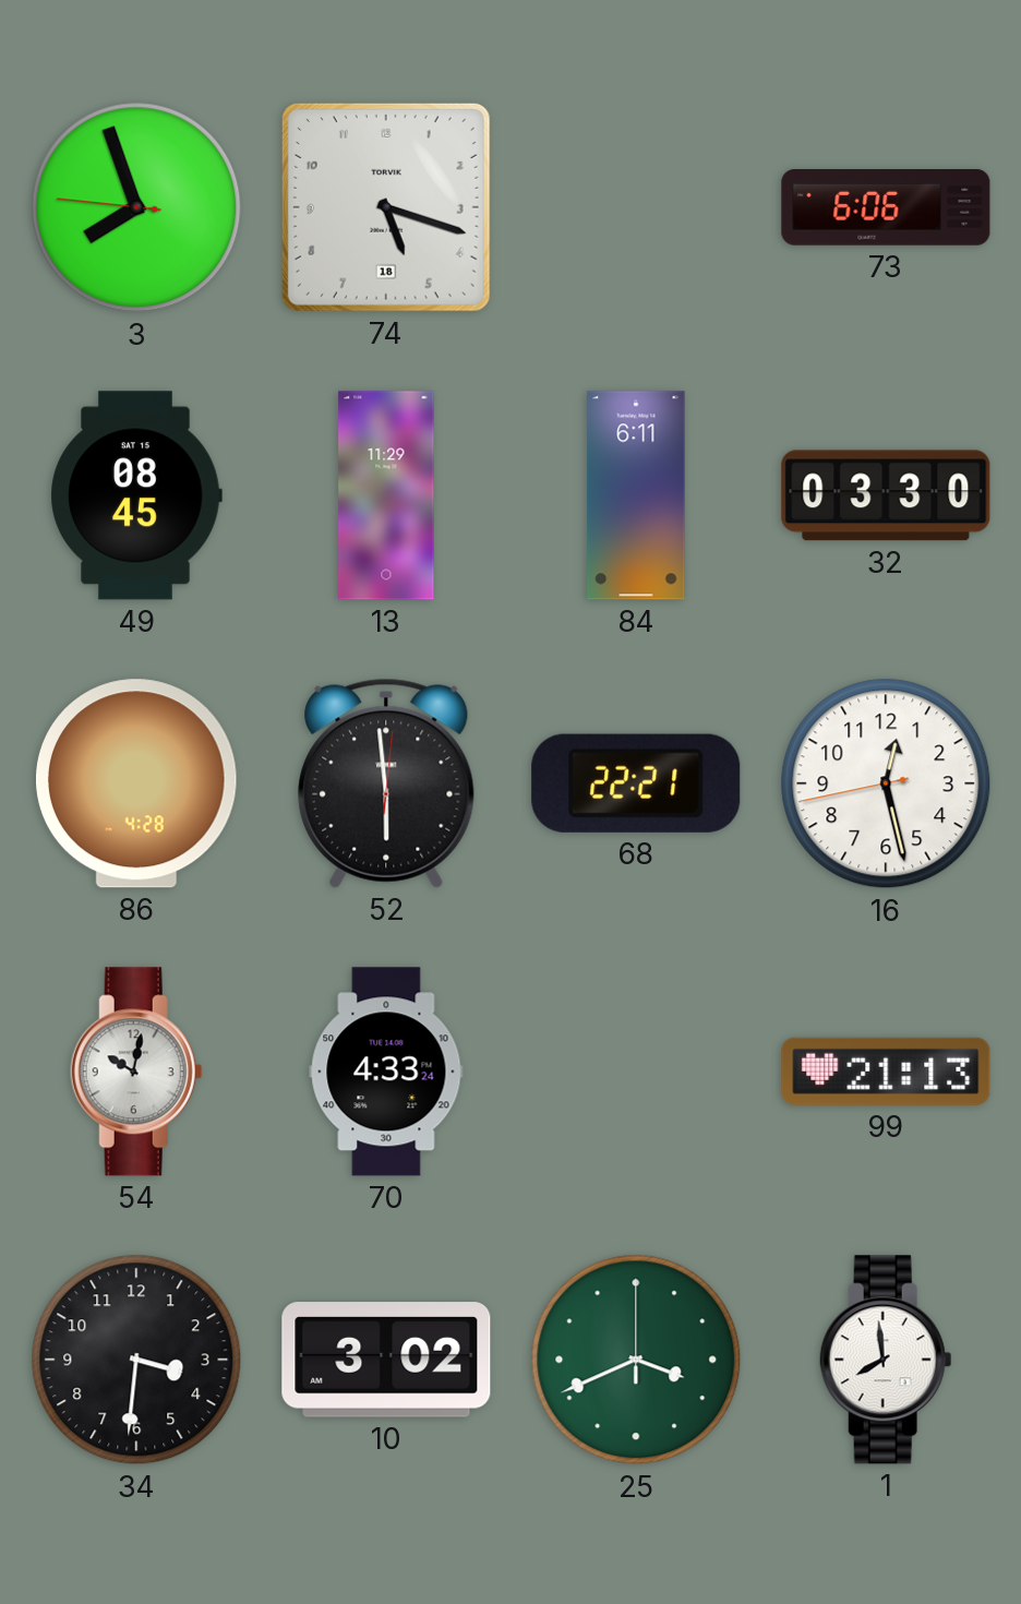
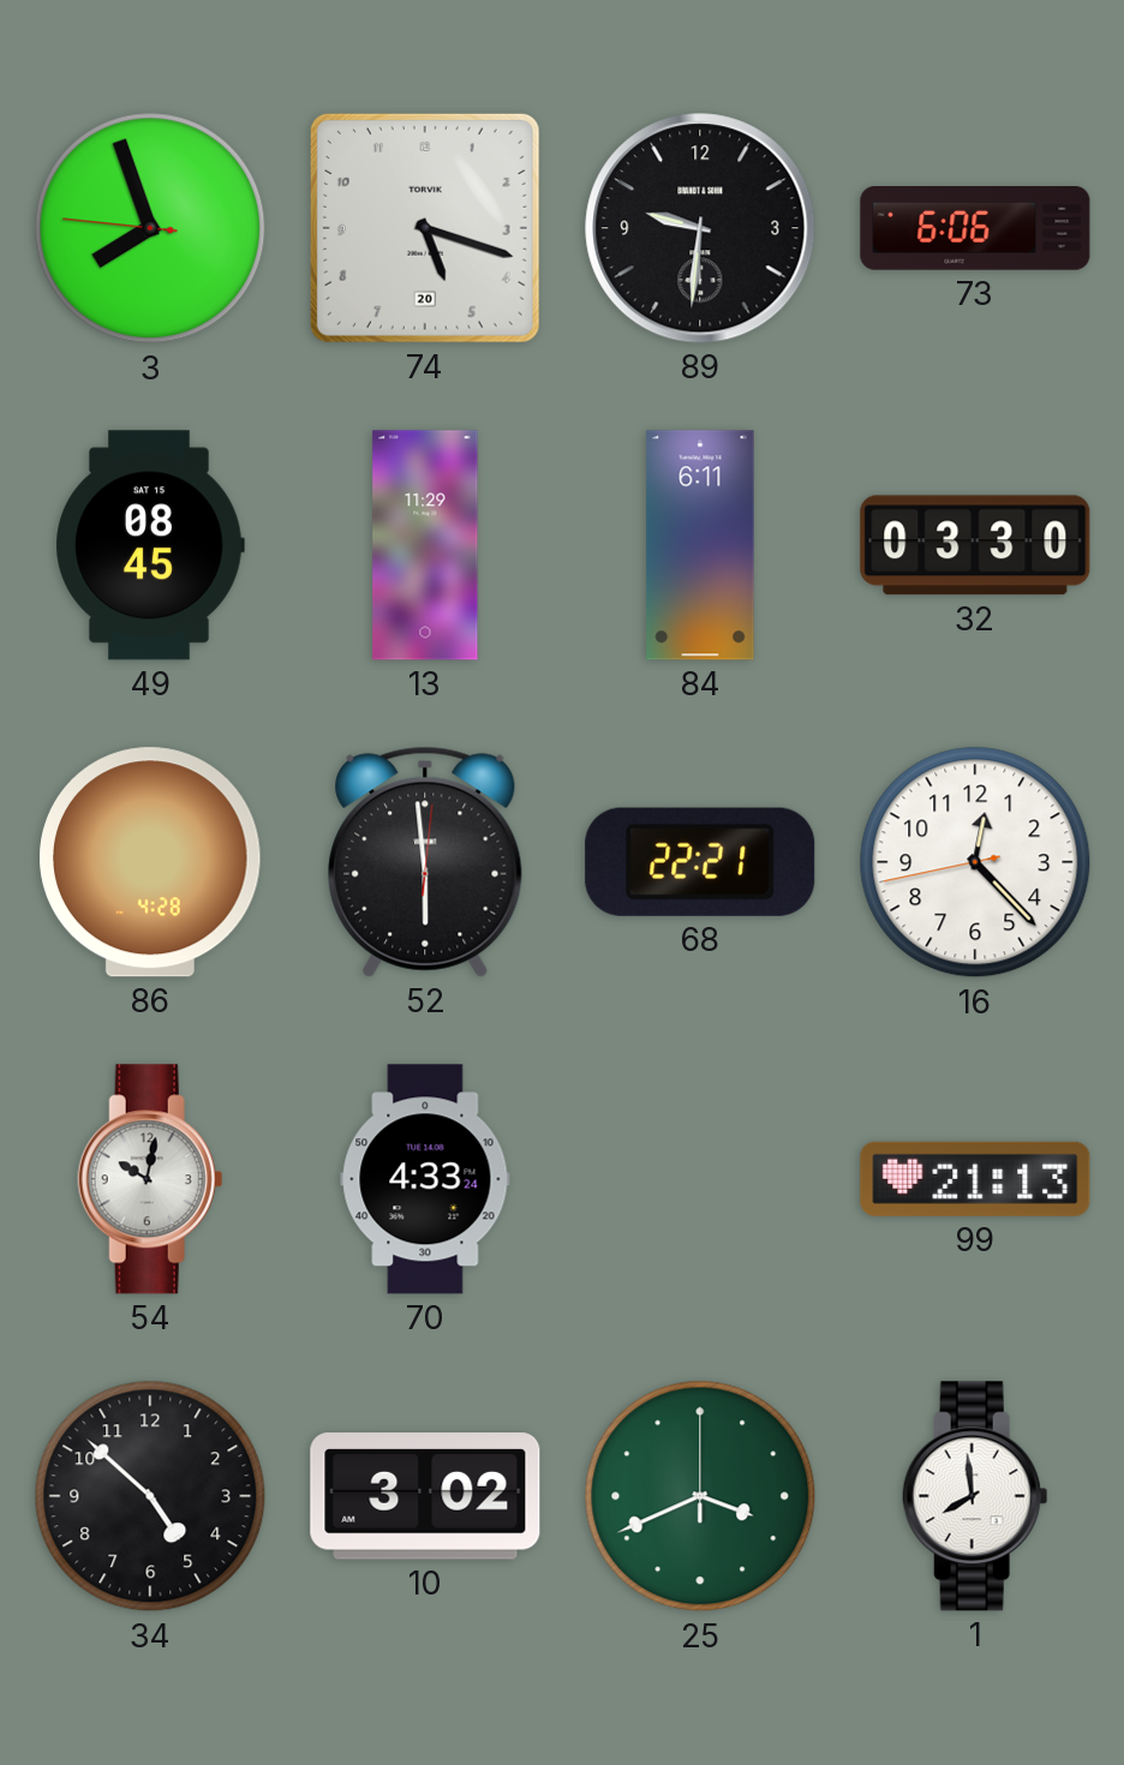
74 date: 18 -> 20
89: none -> 9:31
16: 12:27 -> 12:22
34: 3:31 -> 4:52
